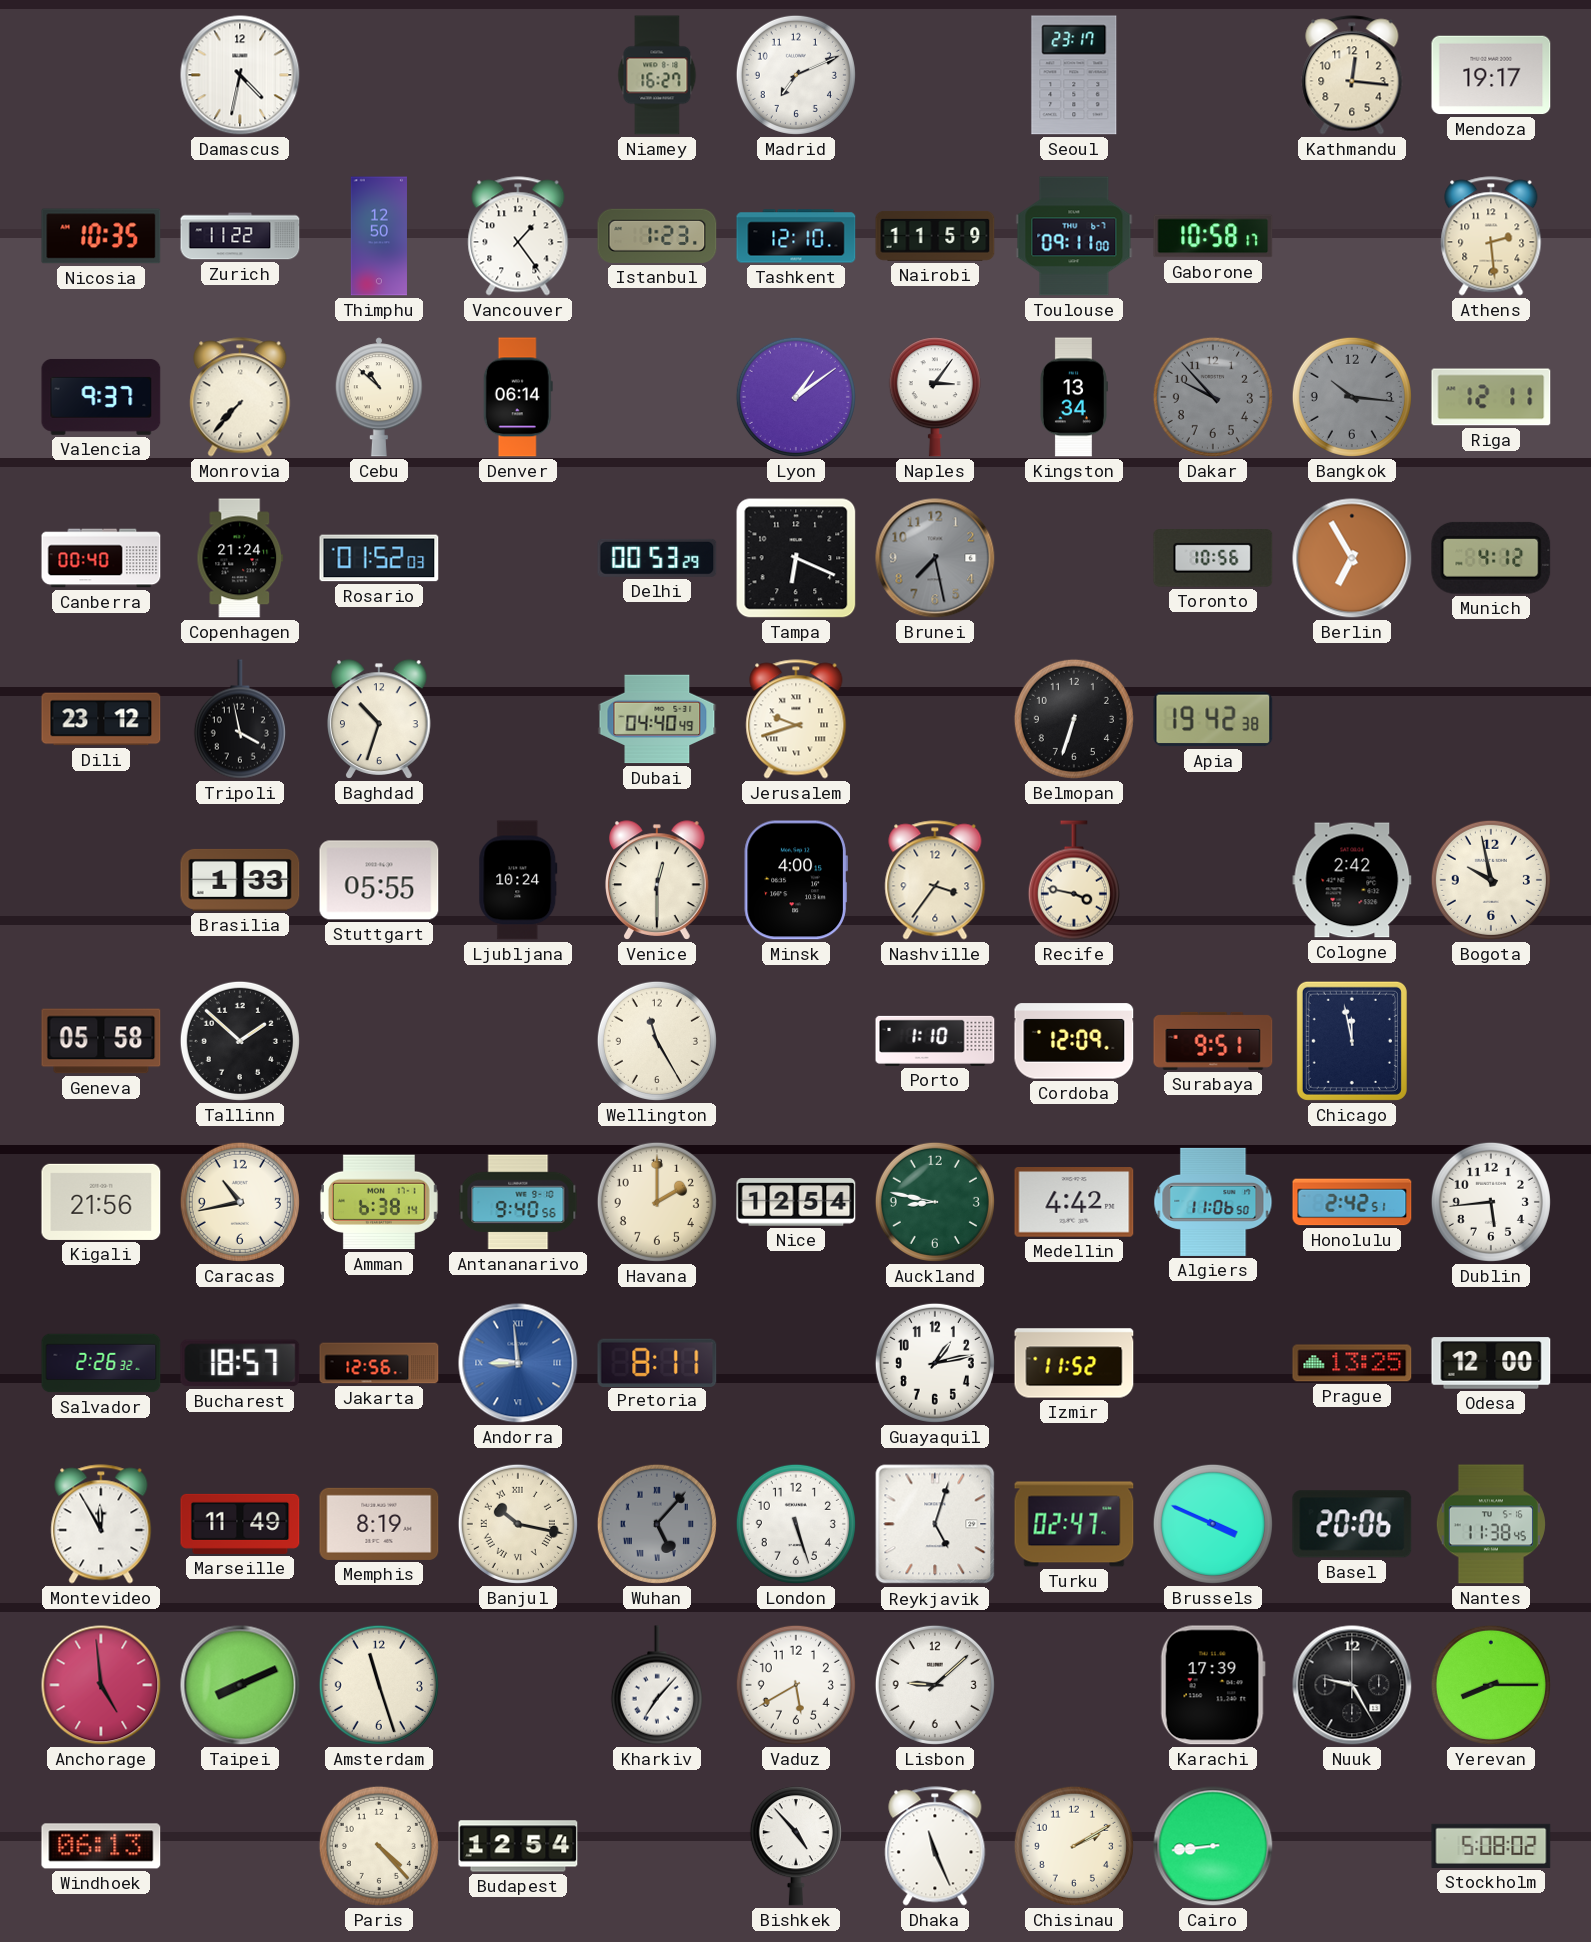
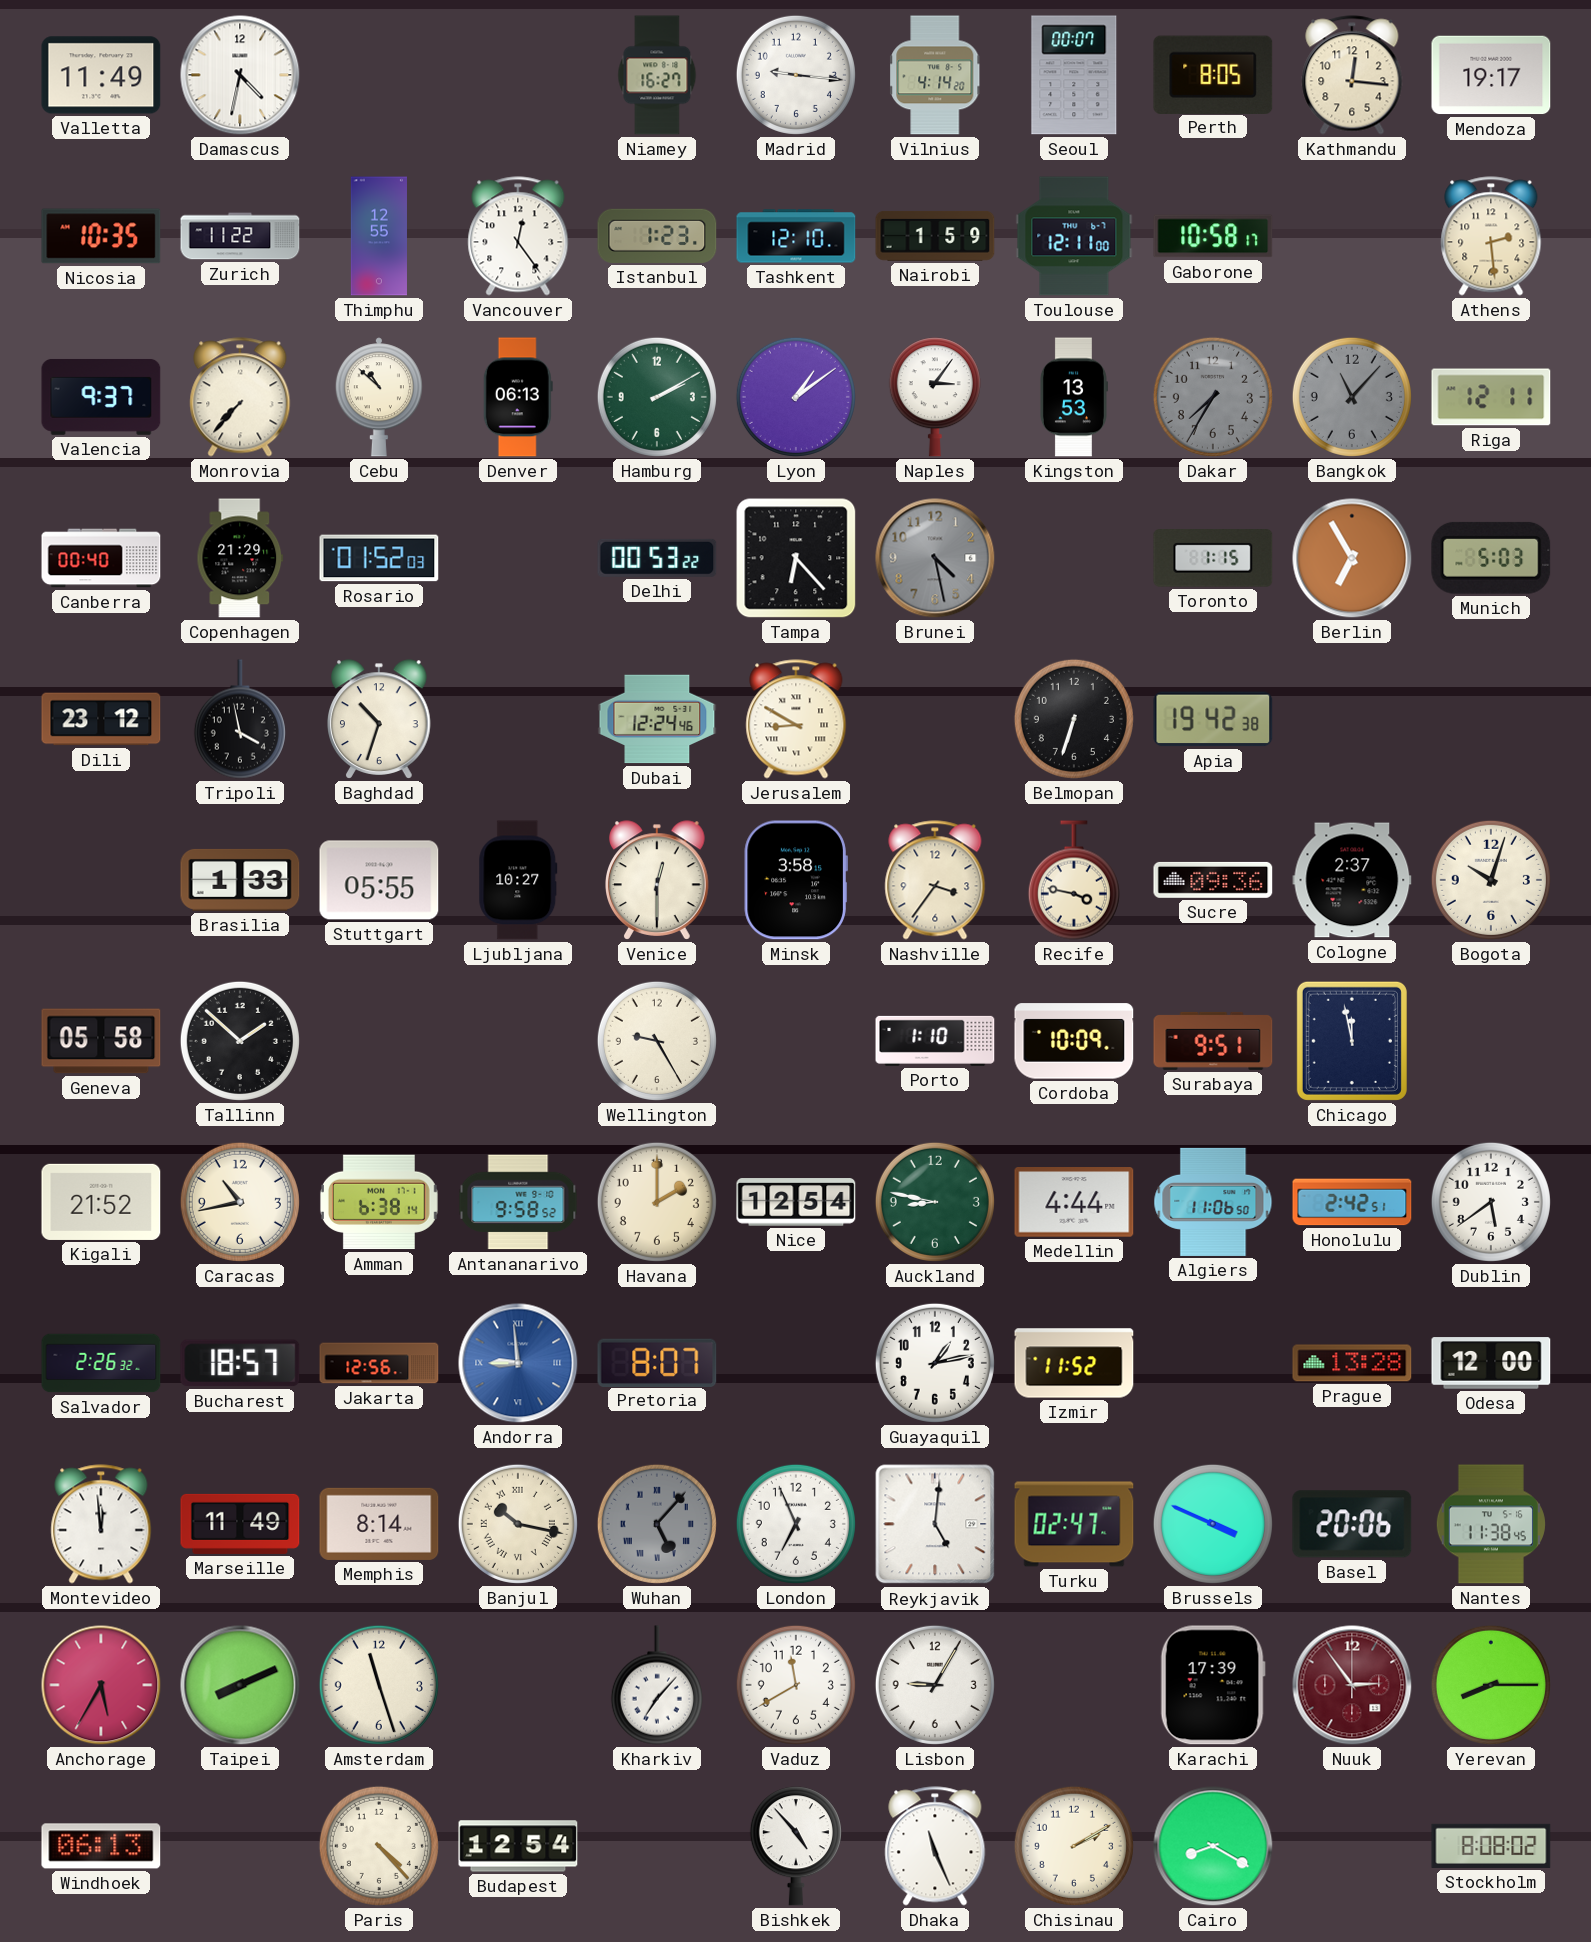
Valletta: none -> 11:49
Madrid: 7:11 -> 9:16
Vilnius: none -> 4:14
Seoul: 23:17 -> 00:07
Perth: none -> 8:05
Thimphu: 12:50 -> 12:55
Vancouver: 1:24 -> 12:24
Nairobi: 11:59 -> 1:59
Toulouse: 09:11 -> 12:11
Denver: 06:14 -> 06:13
Hamburg: none -> 2:10
Kingston: 13:34 -> 13:53
Dakar: 9:53 -> 7:35
Bangkok: 10:16 -> 11:07
Copenhagen: 21:24 -> 21:29
Delhi: 00:53:29 -> 00:53:22
Tampa: 6:19 -> 6:23
Brunei: 7:28 -> 4:28
Toronto: 10:56 -> 1:15
Munich: 4:12 -> 5:03
Dubai: 04:40 -> 12:24
Jerusalem: 9:42 -> 8:50
Ljubljana: 10:24 -> 10:27
Minsk: 4:00 -> 3:58
Sucre: none -> 09:36
Cologne: 2:42 -> 2:37
Bogota: 9:58 -> 10:03
Wellington: 11:25 -> 9:25
Cordoba: 12:09 -> 10:09
Kigali: 21:56 -> 21:52
Antananarivo: 9:40 -> 9:58
Medellin: 4:42 -> 4:44
Dublin: 5:44 -> 5:39
Pretoria: 8:11 -> 8:07
Prague: 13:25 -> 13:28
Montevideo: 11:55 -> 11:59
Memphis: 8:19 -> 8:14
London: 5:27 -> 6:56
Reykjavik: 5:03 -> 5:01
Anchorage: 4:59 -> 5:35
Vaduz: 5:40 -> 11:40
Lisbon: 9:08 -> 9:05
Nuuk: 9:25 -> 2:54
Nuuk dial: black -> burgundy
Cairo: 8:44 -> 8:20
Stockholm: 5:08 -> 8:08
